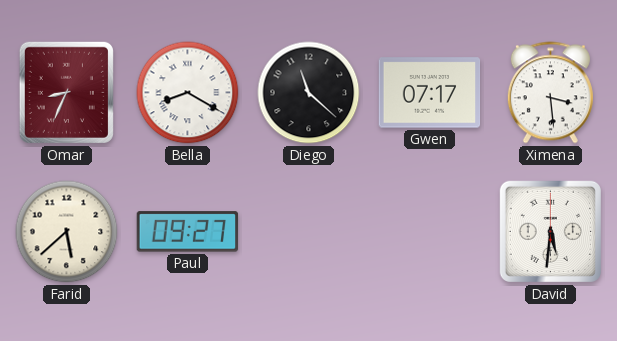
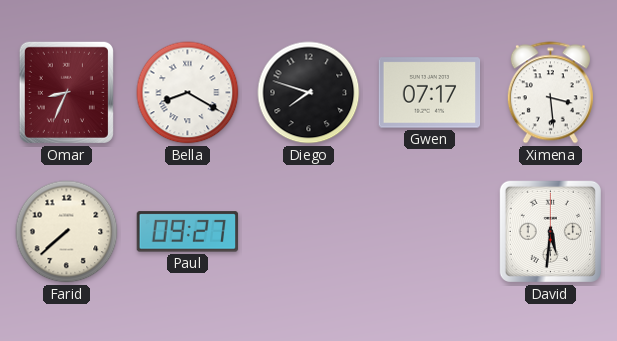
Diego: 11:22 -> 7:48
Farid: 5:38 -> 7:38
